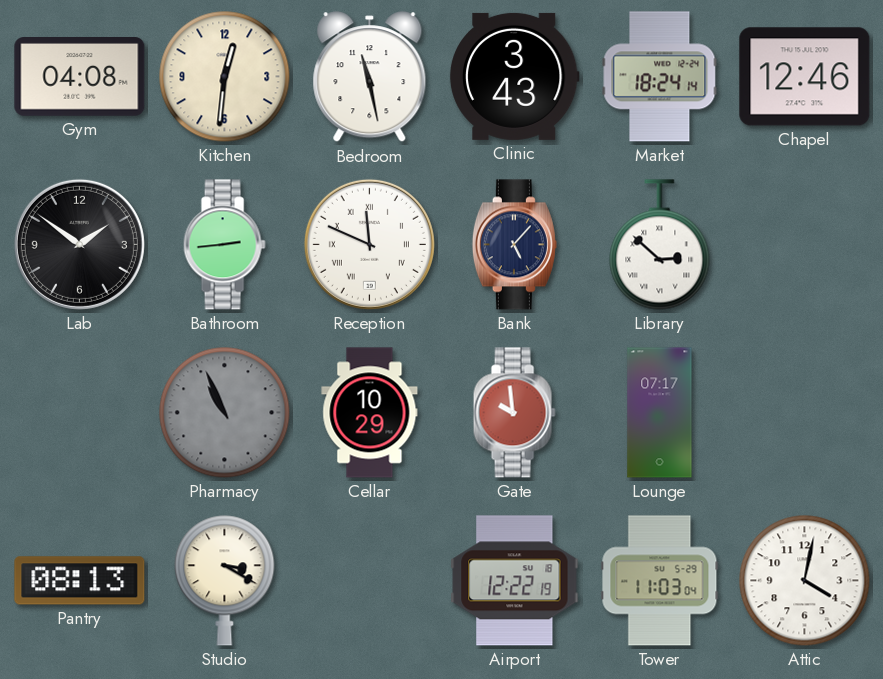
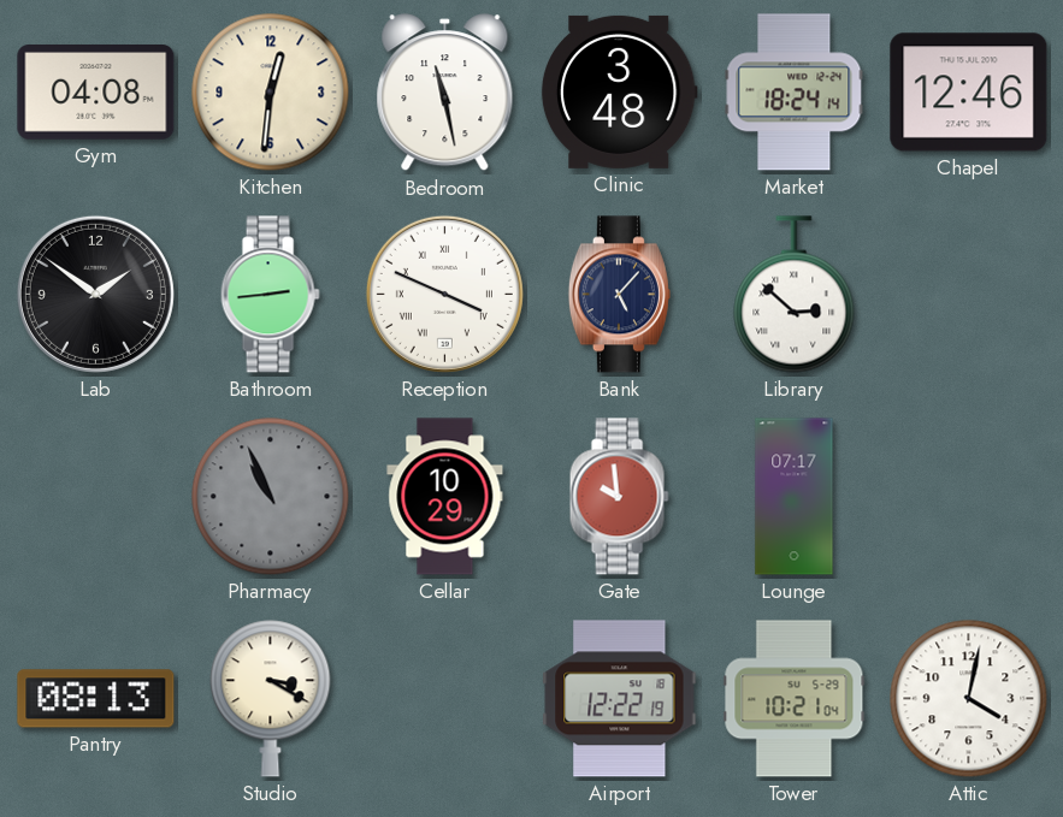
Clinic: 3:43 -> 3:48
Reception: 11:49 -> 3:49
Tower: 11:03 -> 10:21
